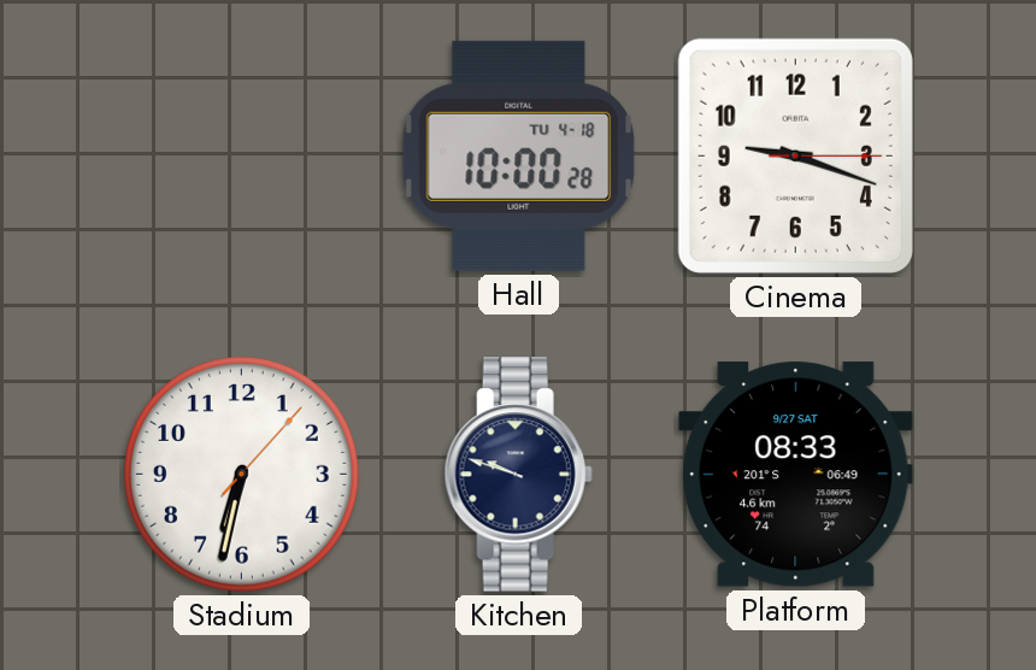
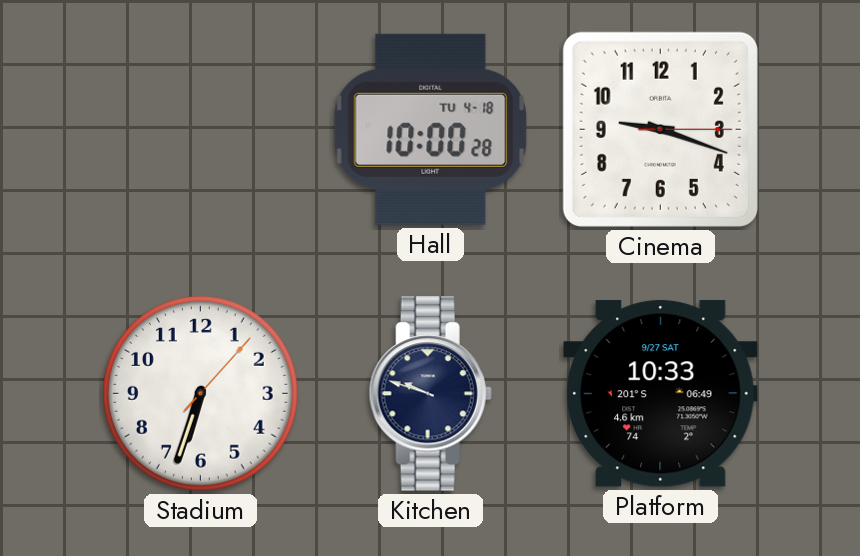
Stadium: 6:32 -> 6:33
Platform: 08:33 -> 10:33
